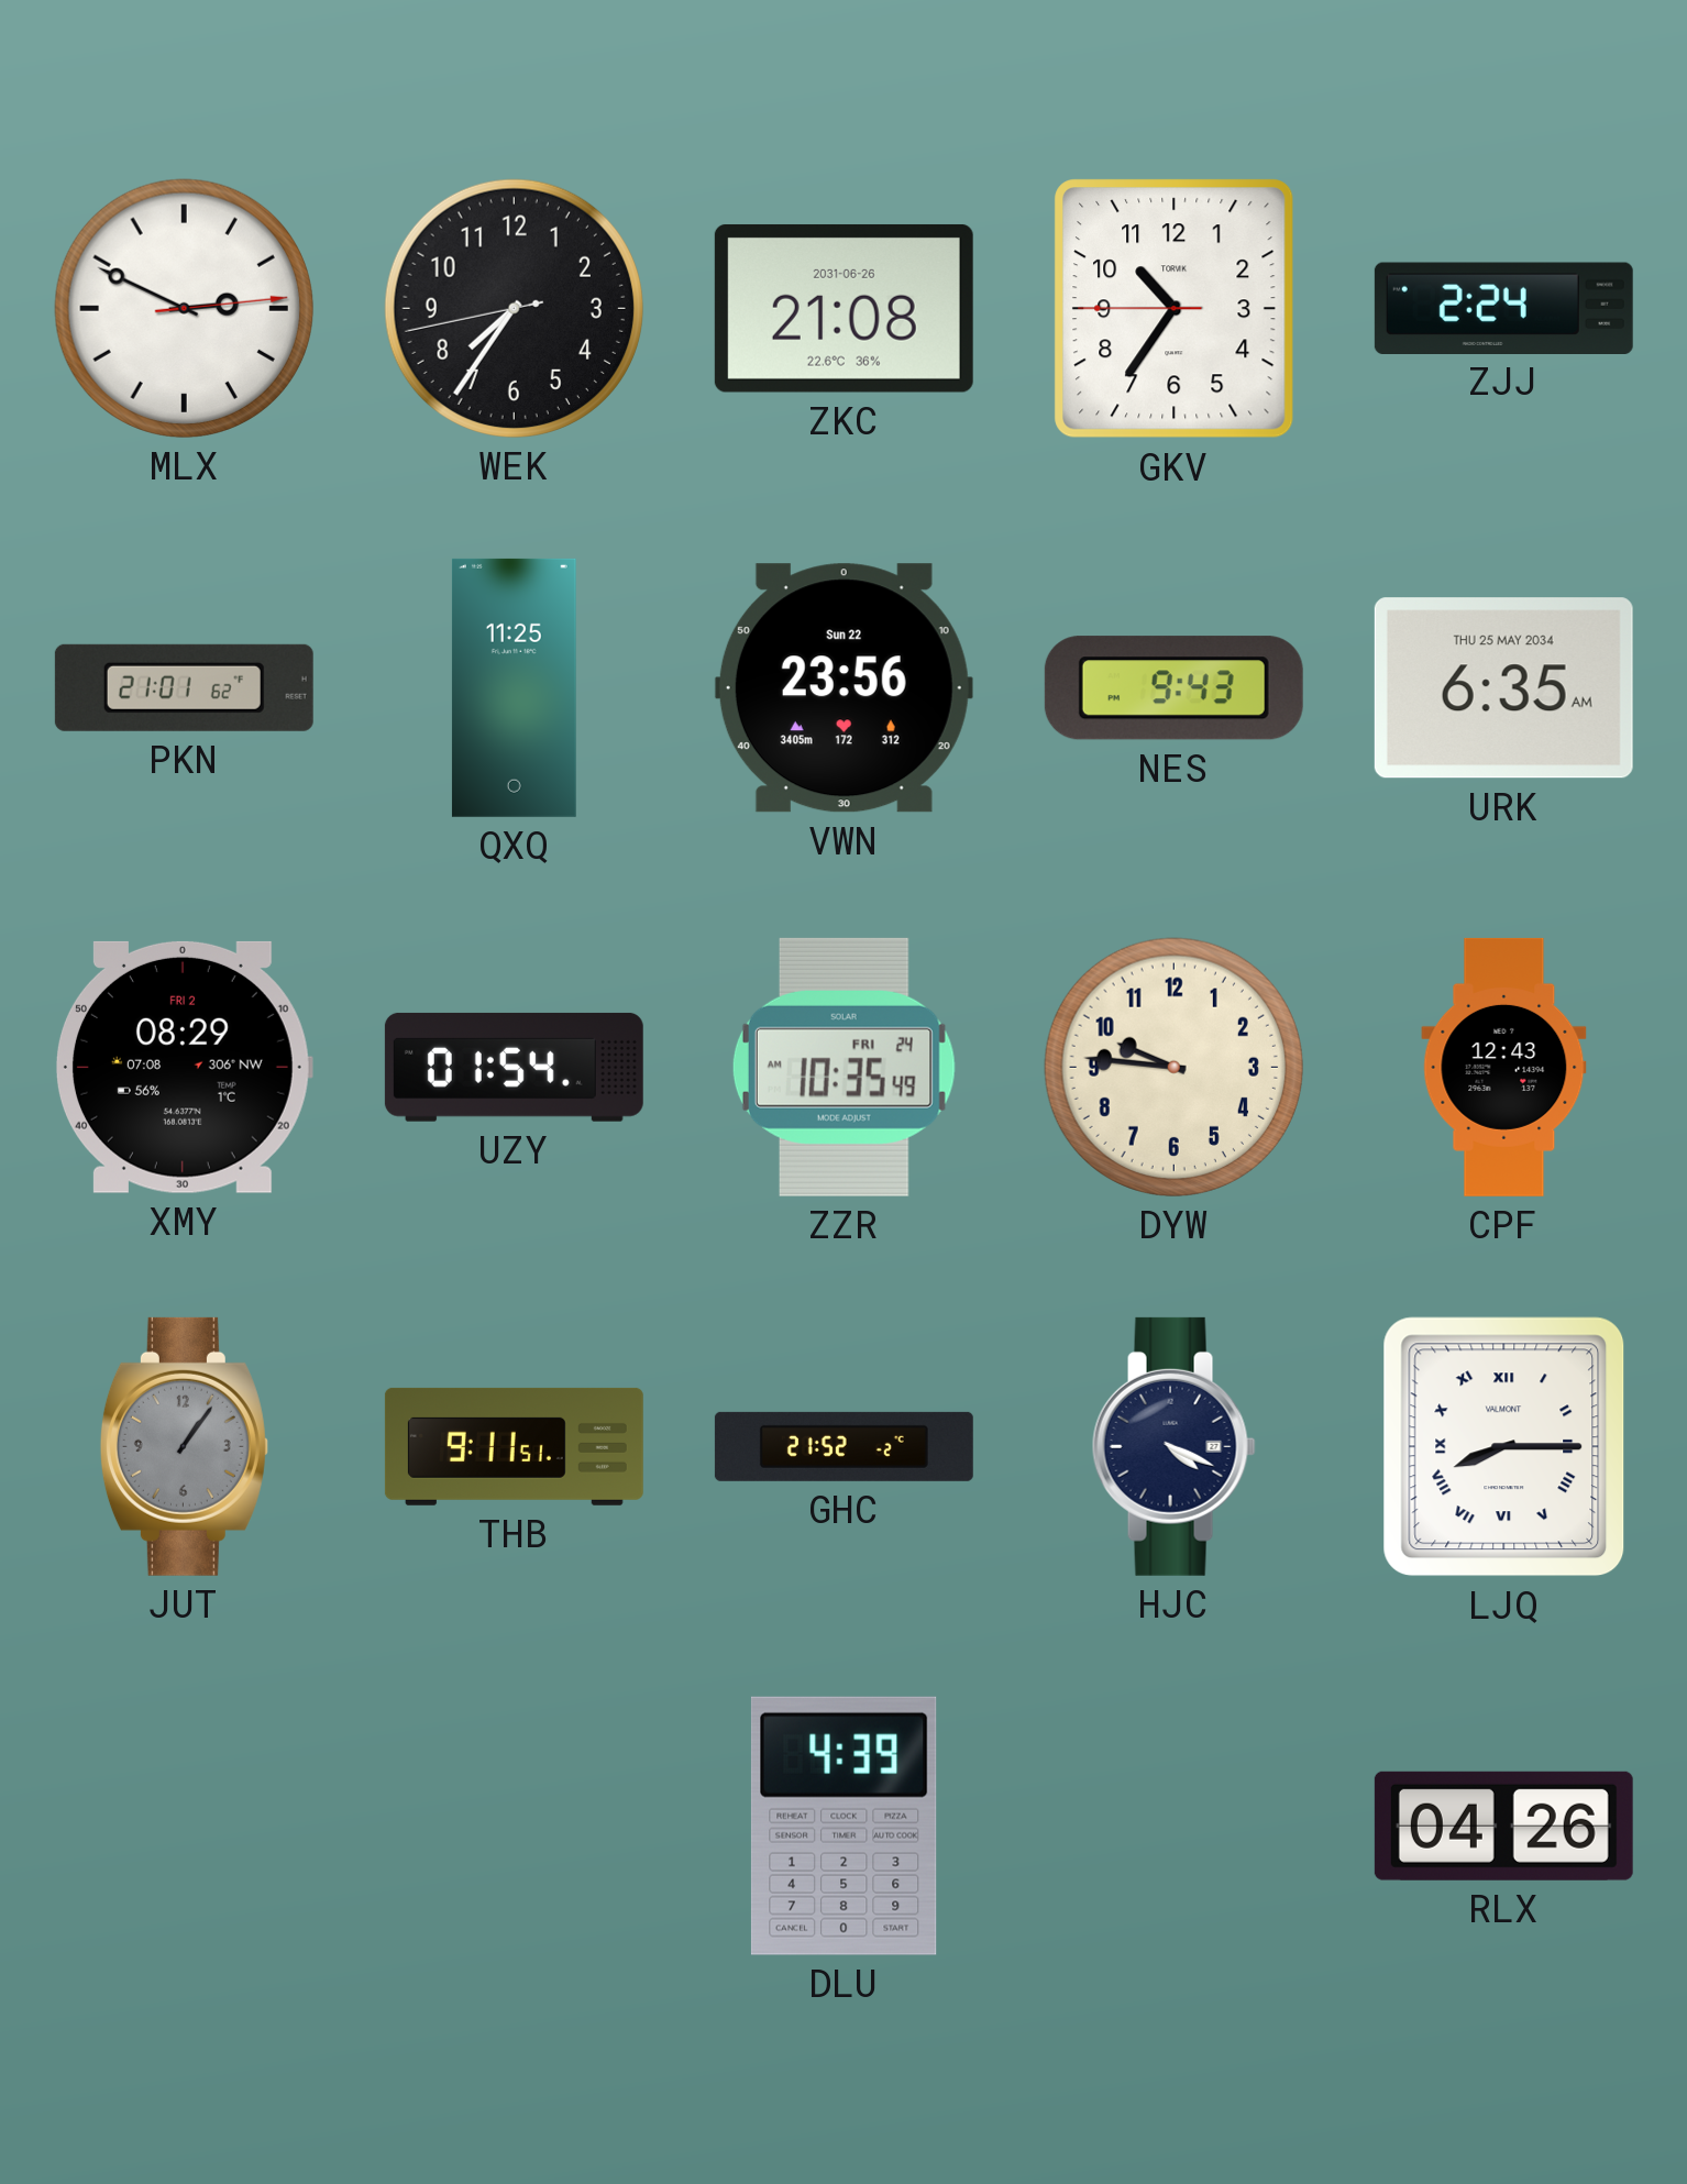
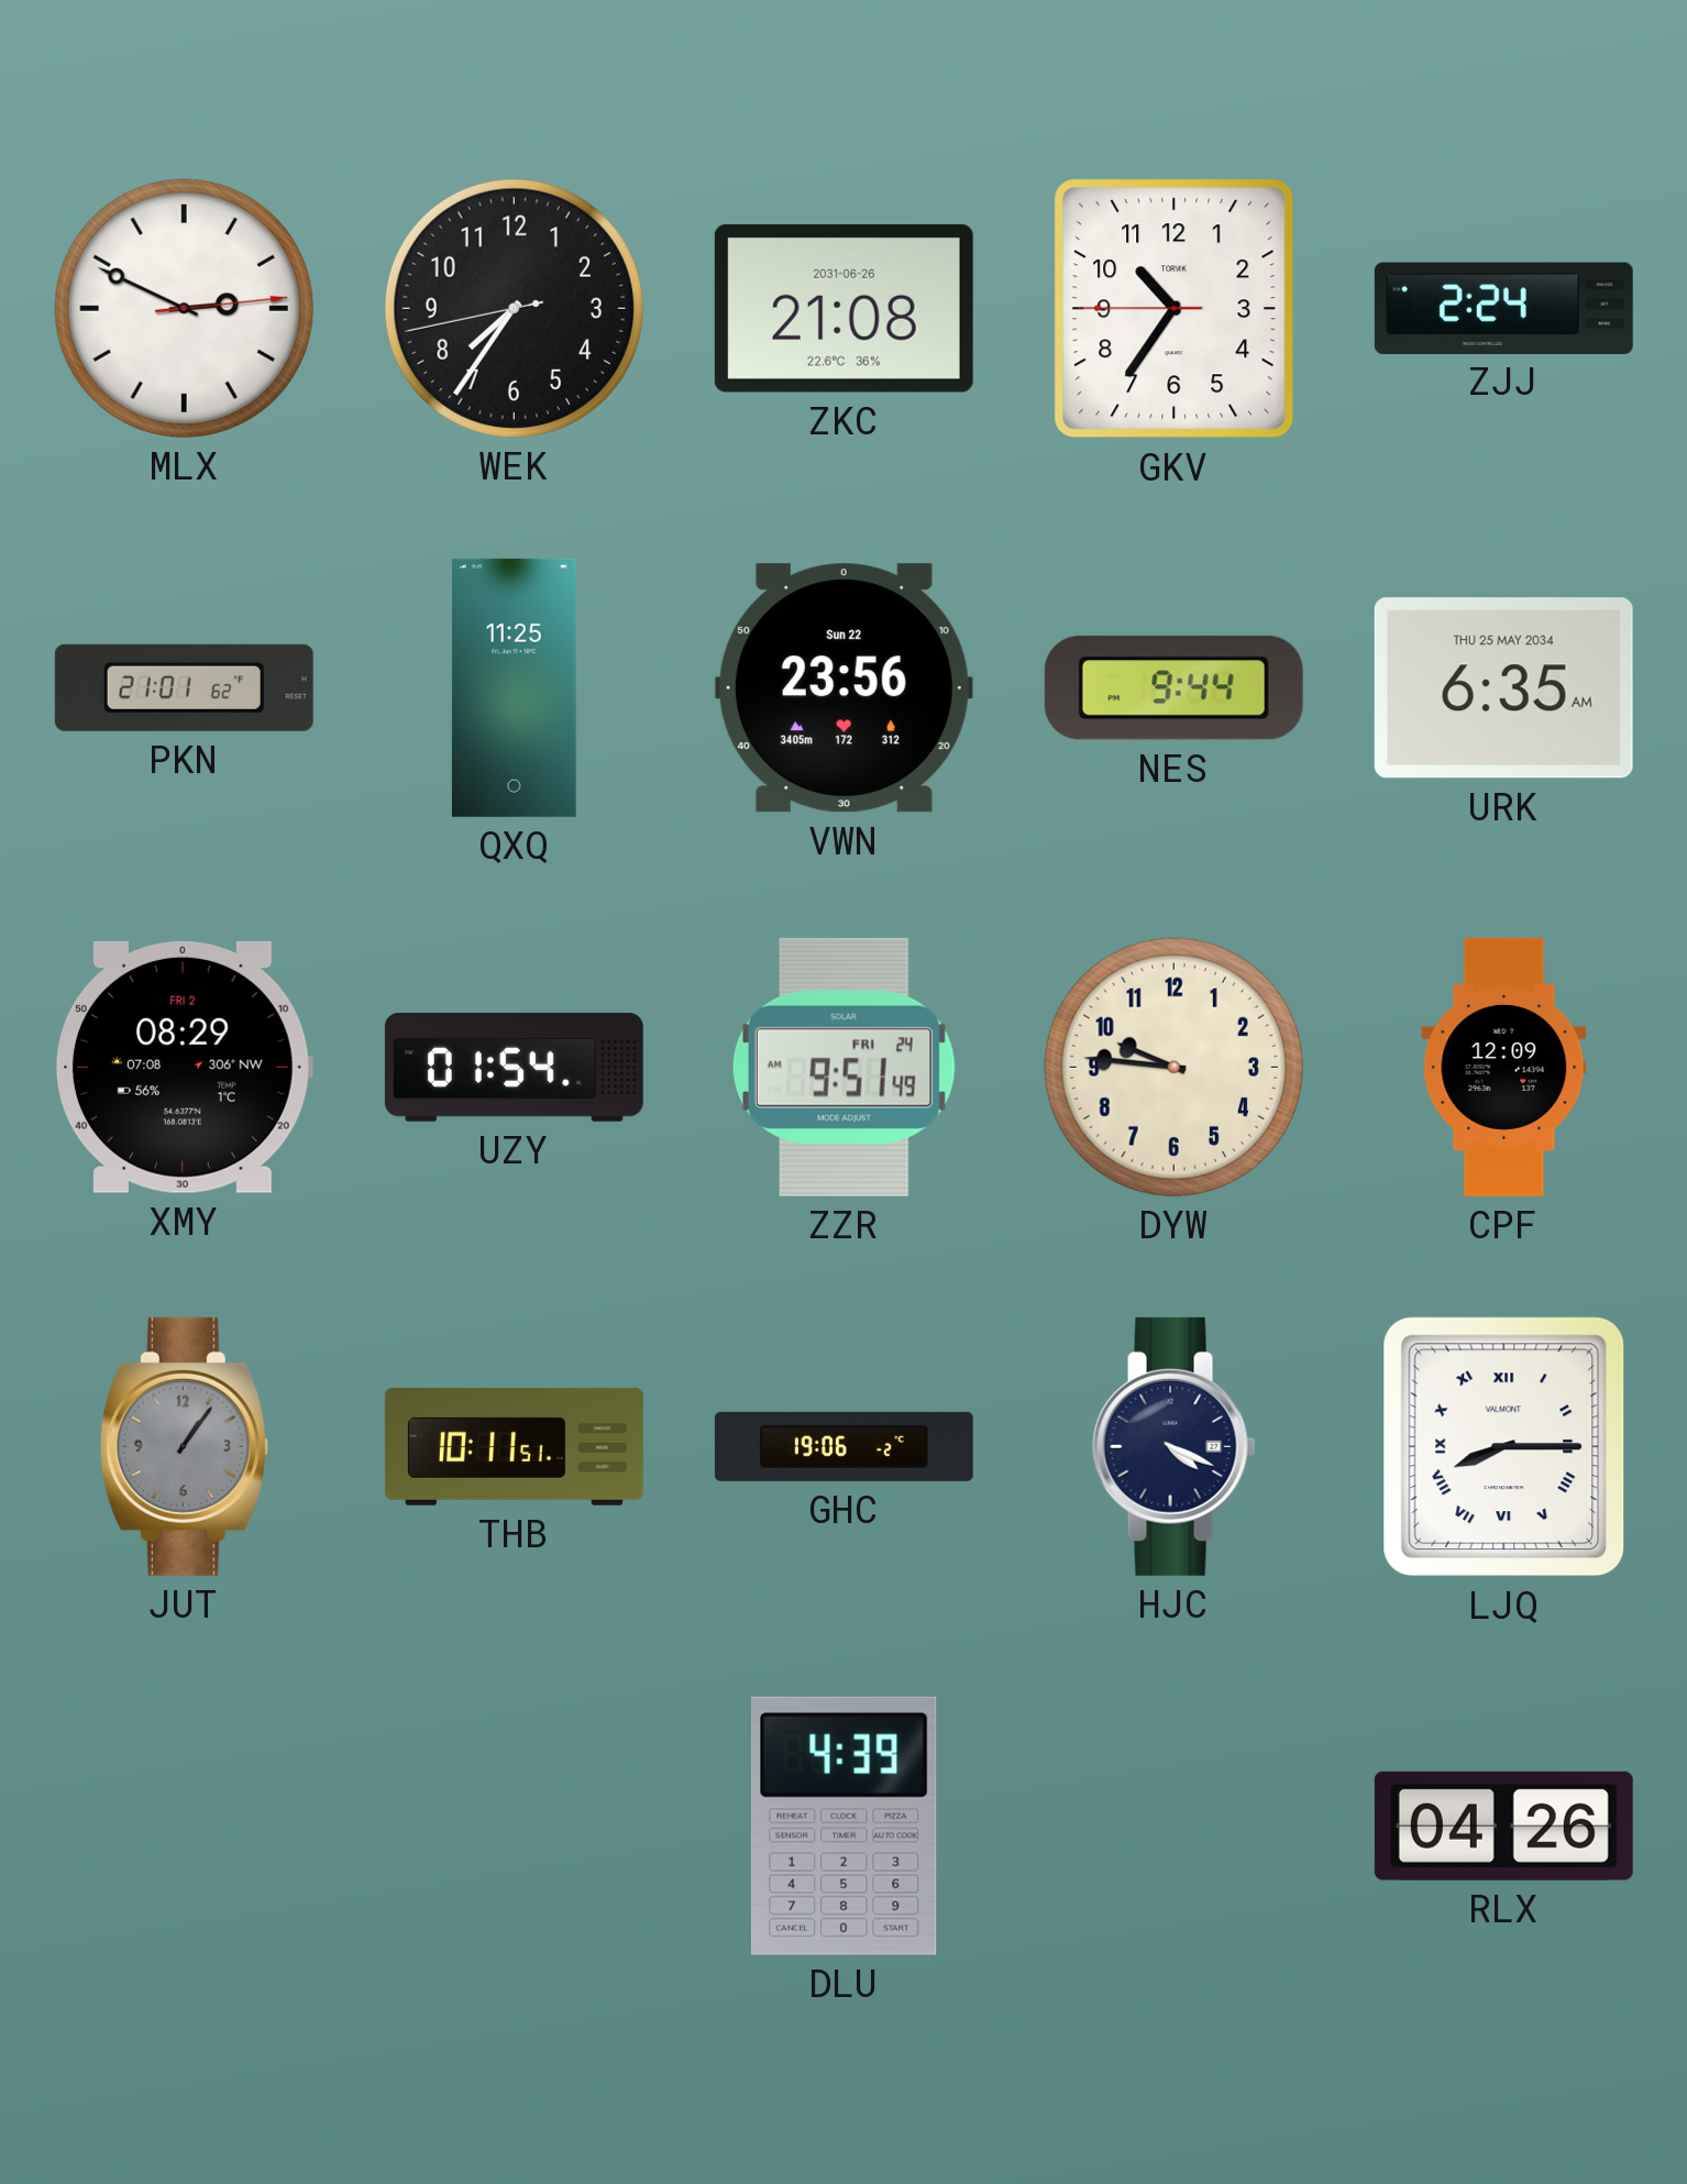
NES: 9:43 -> 9:44
ZZR: 10:35 -> 9:51
CPF: 12:43 -> 12:09
THB: 9:11 -> 10:11
GHC: 21:52 -> 19:06
